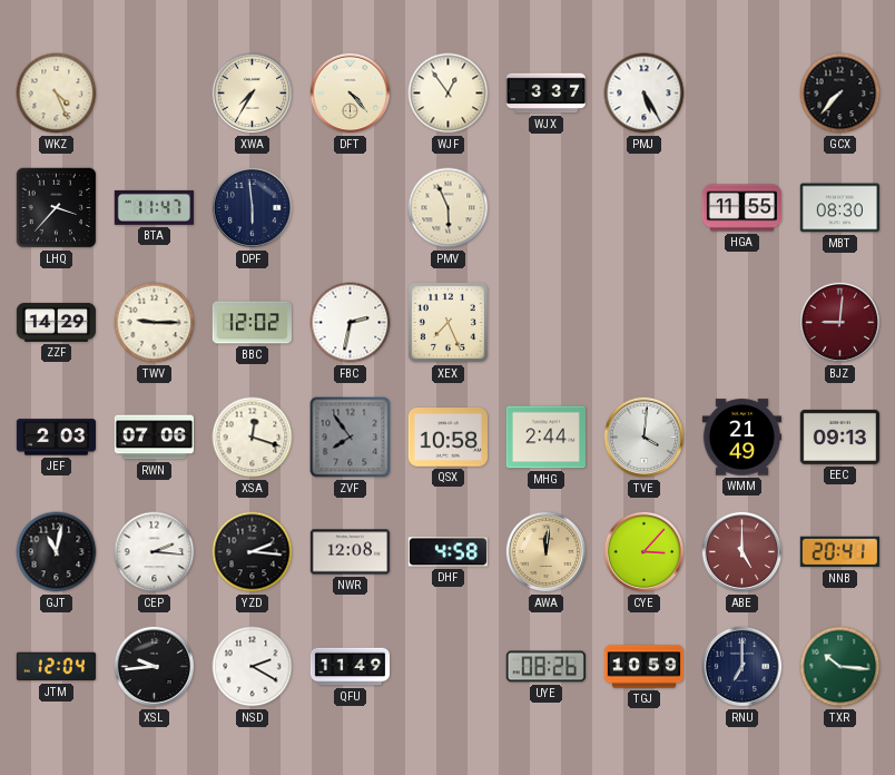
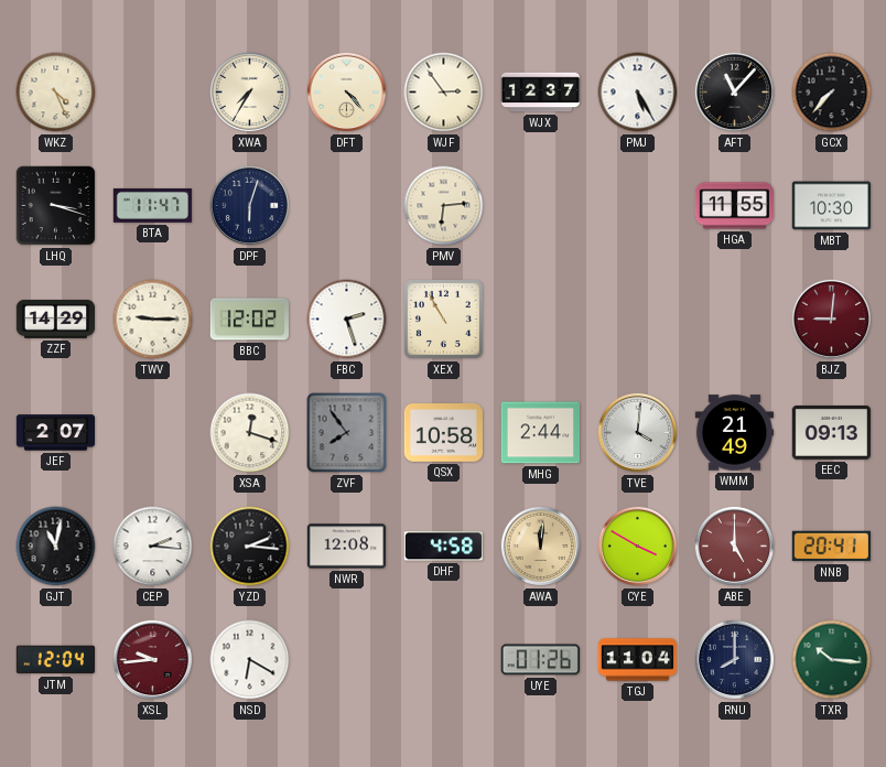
WJF: 12:54 -> 2:54
WJX: 3:37 -> 12:37
AFT: none -> 11:07
LHQ: 3:37 -> 3:18
DPF: 5:59 -> 6:03
PMV: 5:56 -> 6:14
MBT: 08:30 -> 10:30
FBC: 2:32 -> 2:27
XEX: 7:26 -> 10:55
JEF: 2:03 -> 2:07
RWN: 07:06 -> none
CYE: 3:07 -> 3:50
XSL dial: black -> burgundy
NSD: 2:20 -> 6:20
QFU: 11:49 -> none
UYE: 08:26 -> 01:26
TGJ: 10:59 -> 11:04
RNU: 7:00 -> 8:00
